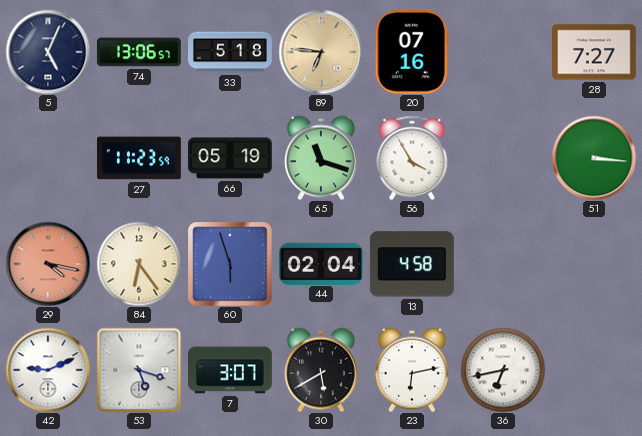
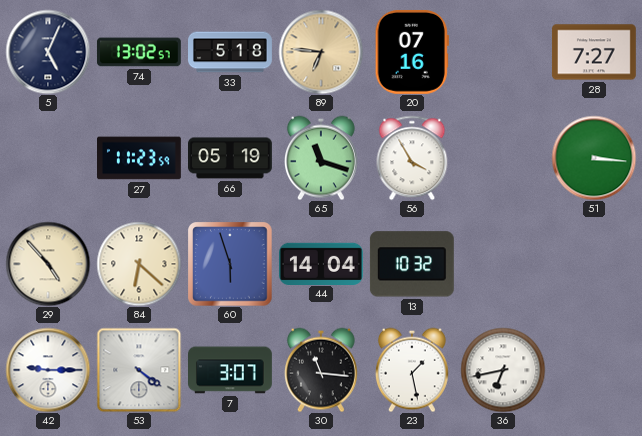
74: 13:06 -> 13:02
29: 4:17 -> 4:53
29 dial: salmon -> cream
84: 6:24 -> 6:22
44: 02:04 -> 14:04
13: 4:58 -> 10:32
42: 9:11 -> 9:15
53: 5:18 -> 4:21
30: 5:40 -> 11:16
23: 6:13 -> 1:28
